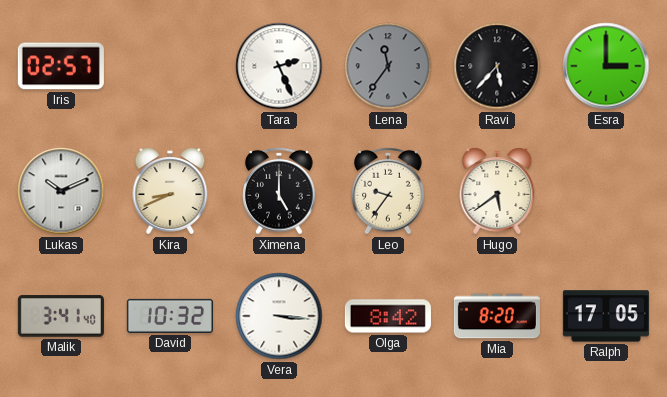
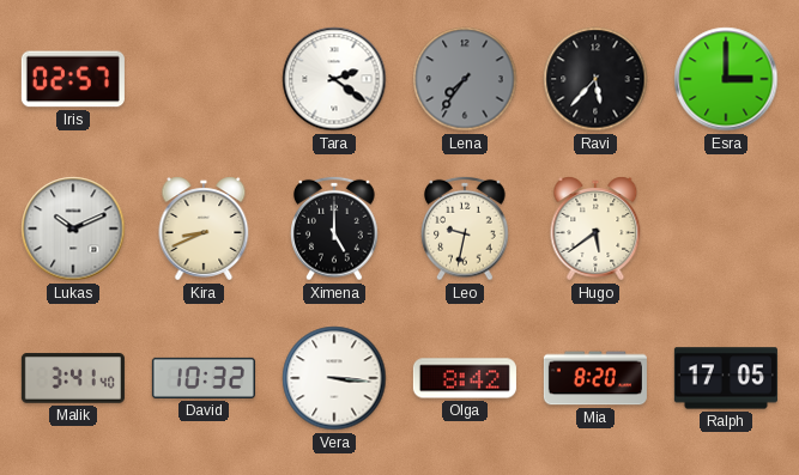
Tara: 2:26 -> 2:21
Lena: 11:36 -> 7:36
Leo: 9:36 -> 9:32
